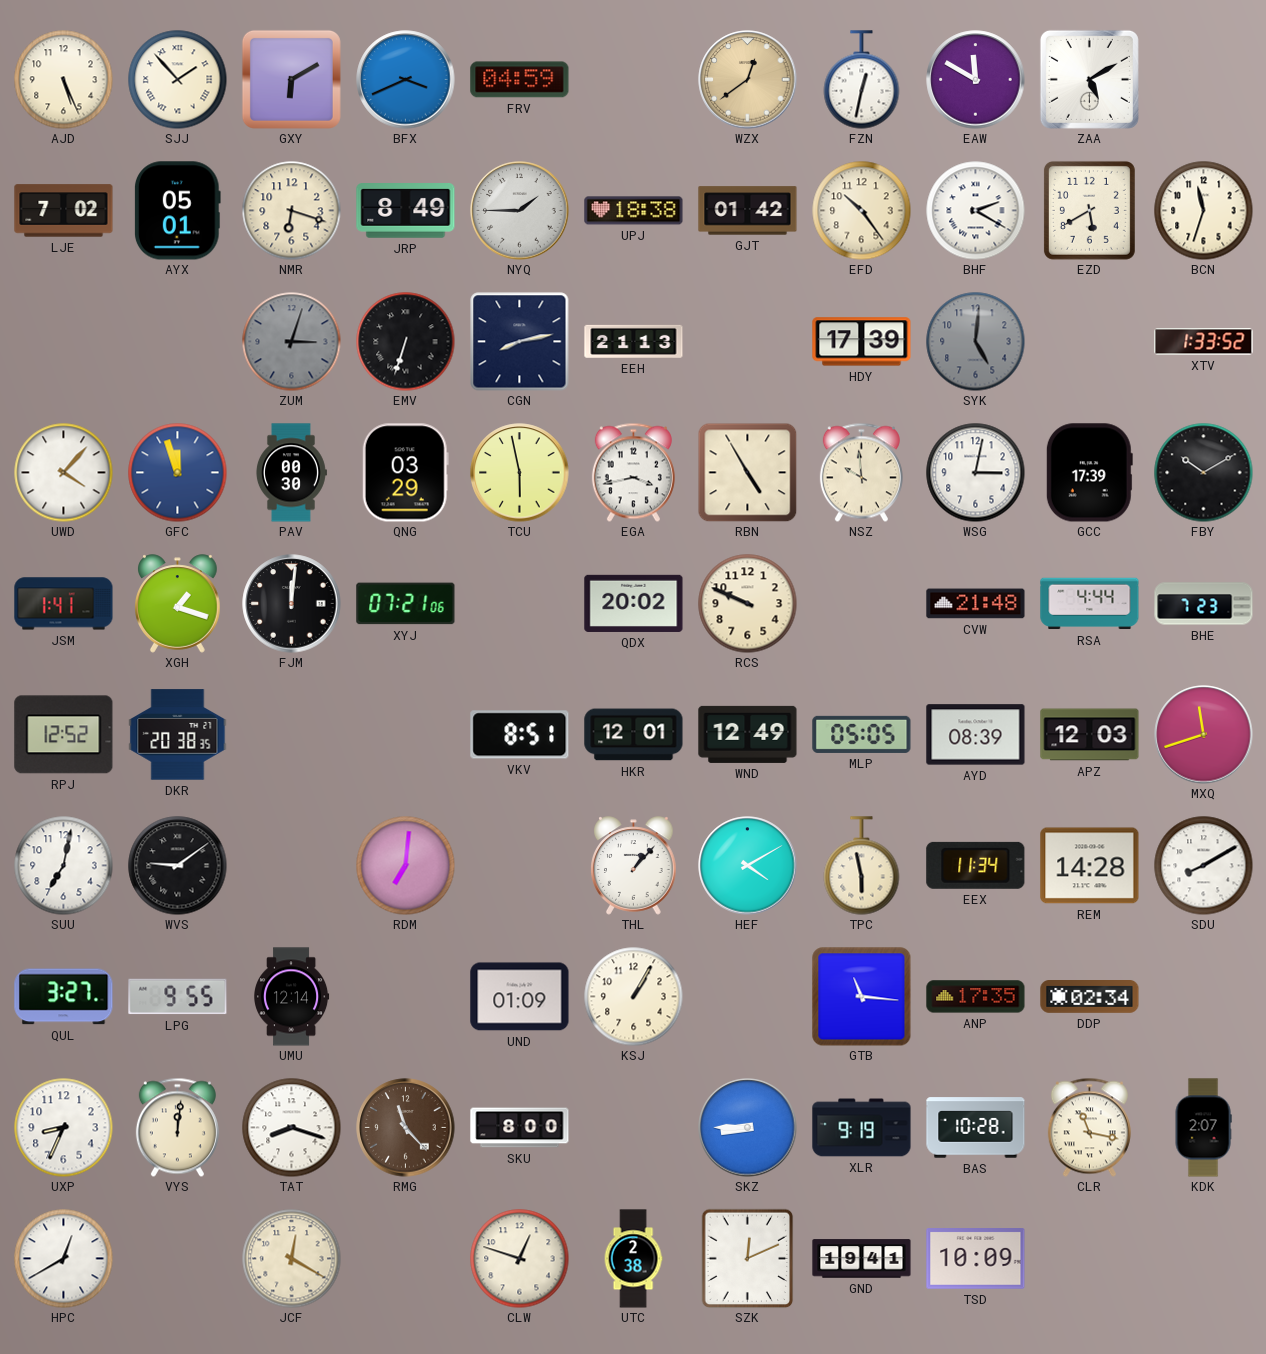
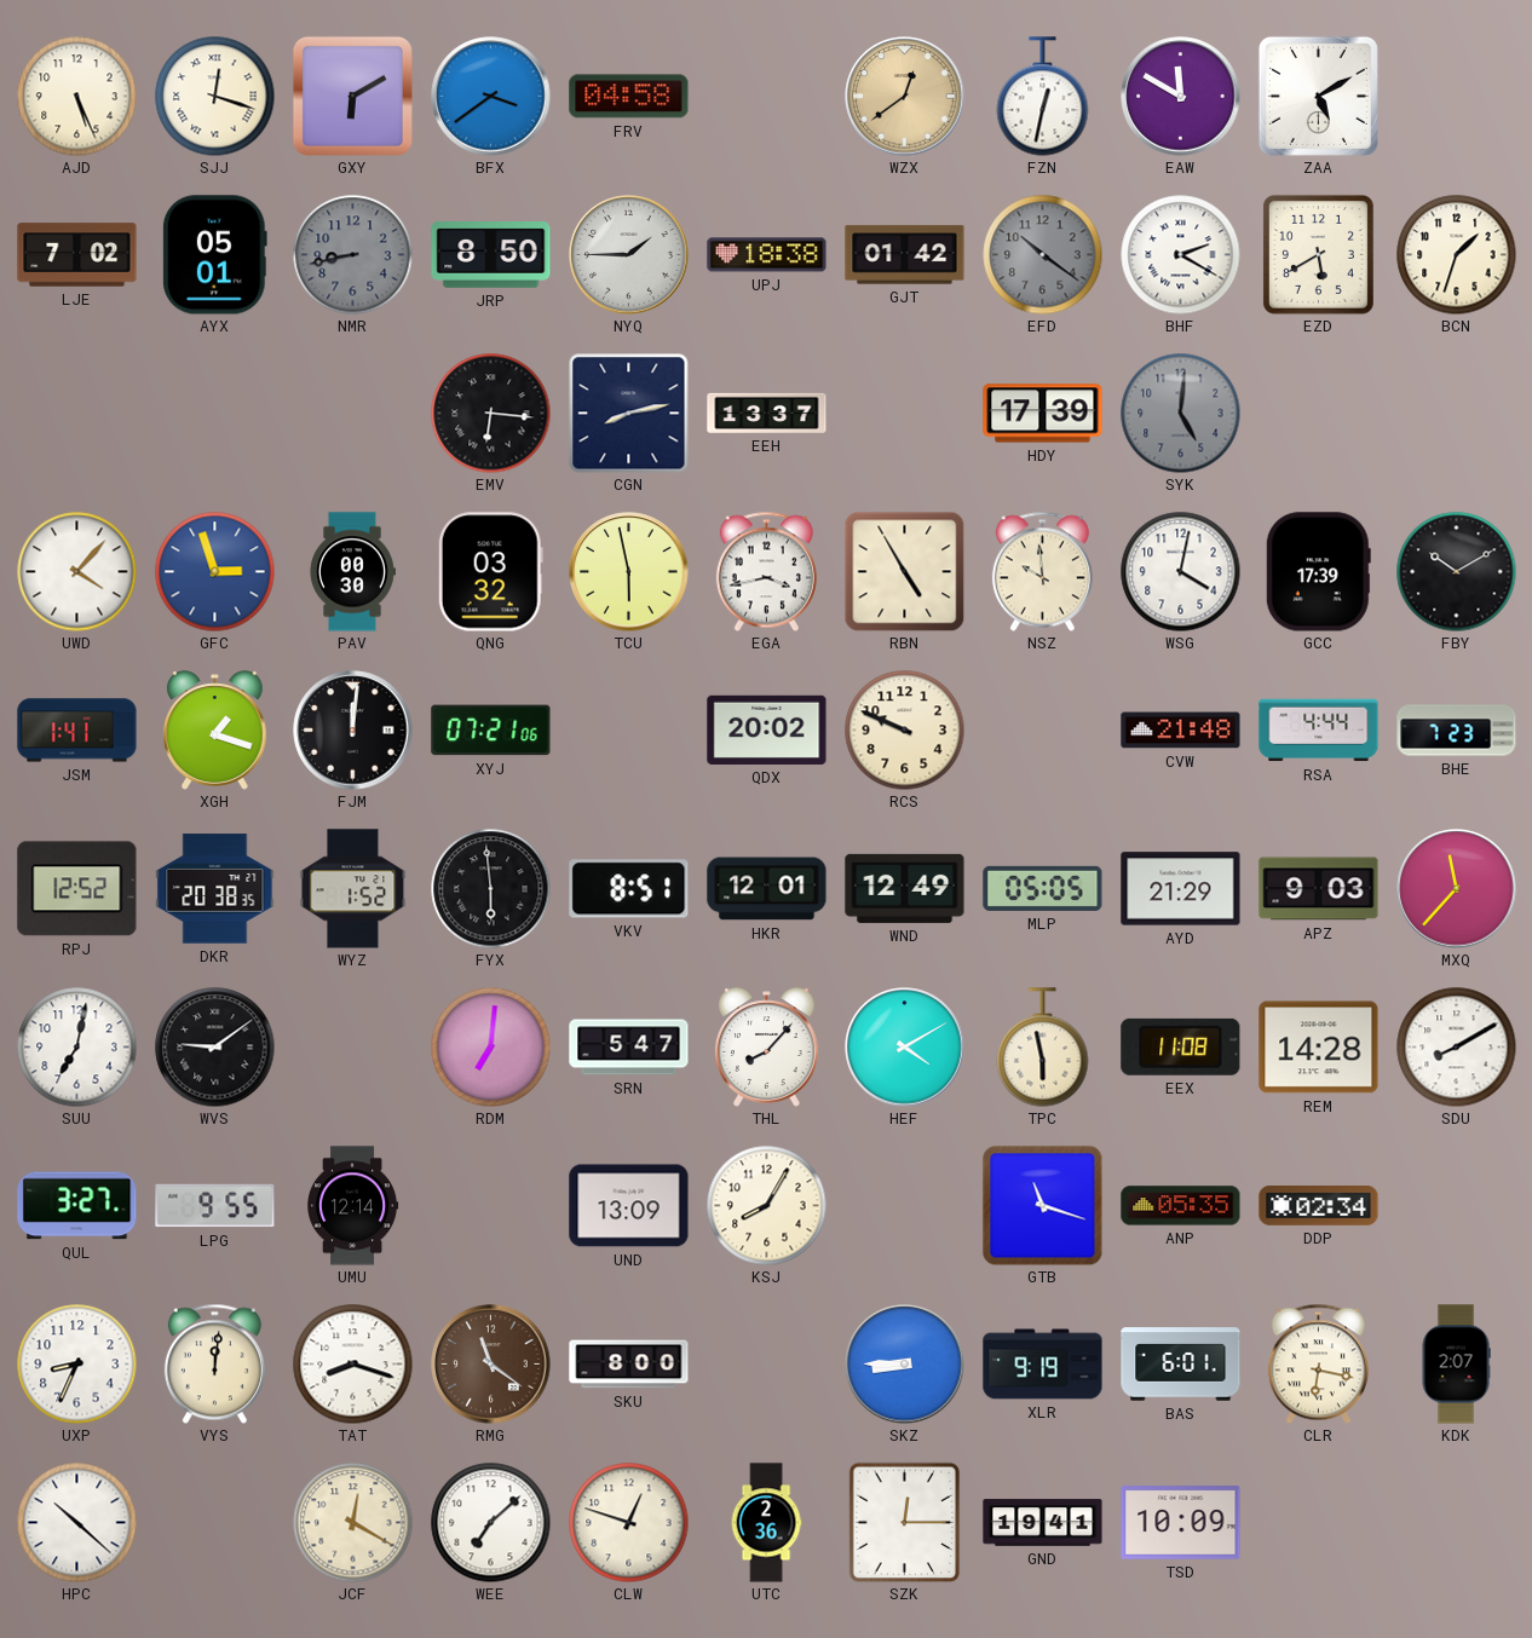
SJJ: 1:53 -> 12:18
BFX: 3:41 -> 3:39
FRV: 04:59 -> 04:58
NMR: 6:18 -> 8:43
NMR dial: cream -> grey
JRP: 8:49 -> 8:50
EFD: 10:24 -> 10:21
EFD dial: cream -> grey
BCN: 11:33 -> 1:33
ZUM: 3:03 -> none
EMV: 6:33 -> 6:16
EEH: 21:13 -> 13:37
XTV: 1:33 -> none
GFC: 11:57 -> 2:57
QNG: 03:29 -> 03:32
WSG: 3:02 -> 4:02
WYZ: none -> 1:52
FYX: none -> 5:59
AYD: 08:39 -> 21:29
APZ: 12:03 -> 9:03
MXQ: 11:42 -> 11:37
SRN: none -> 5:47
THL: 1:07 -> 8:07
EEX: 11:34 -> 11:08
UND: 01:09 -> 13:09
KSJ: 1:05 -> 8:05
GTB: 11:16 -> 11:18
ANP: 17:35 -> 05:35
RMG: 11:23 -> 11:21
BAS: 10:28 -> 6:01
CLR: 11:17 -> 6:17
HPC: 12:40 -> 10:22
WEE: none -> 7:08
UTC: 2:38 -> 2:36
SZK: 12:11 -> 12:15
